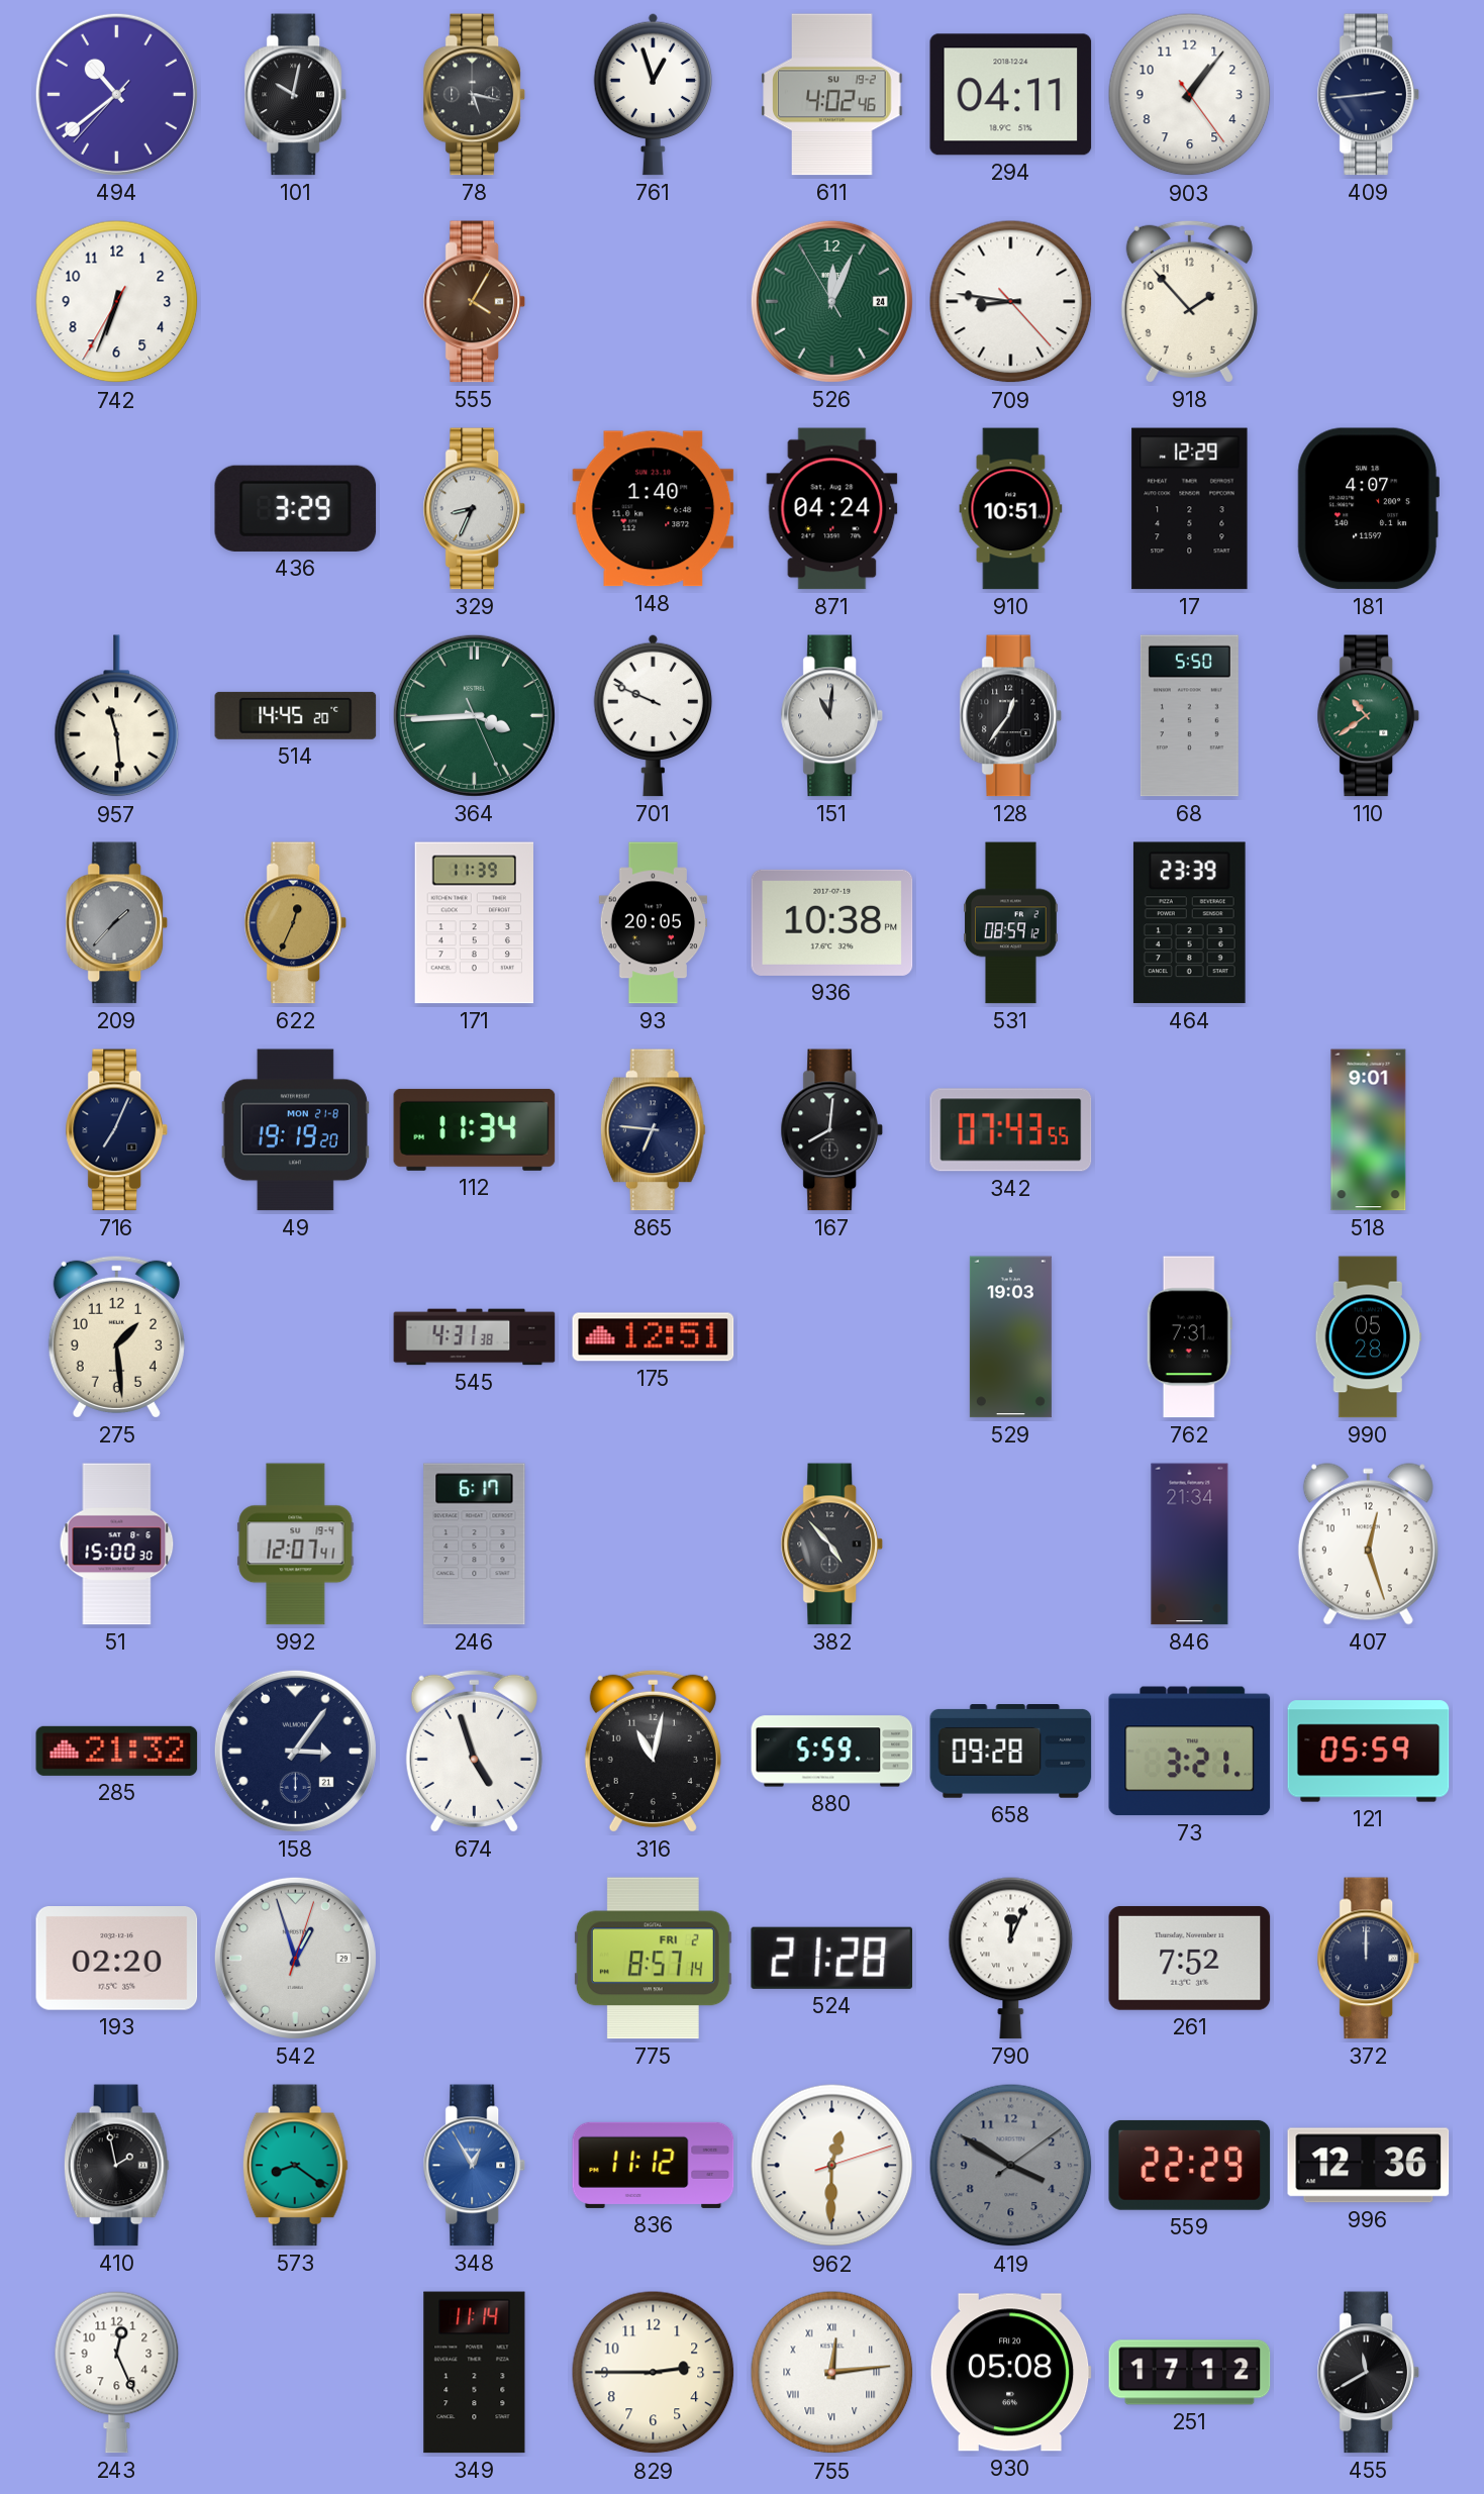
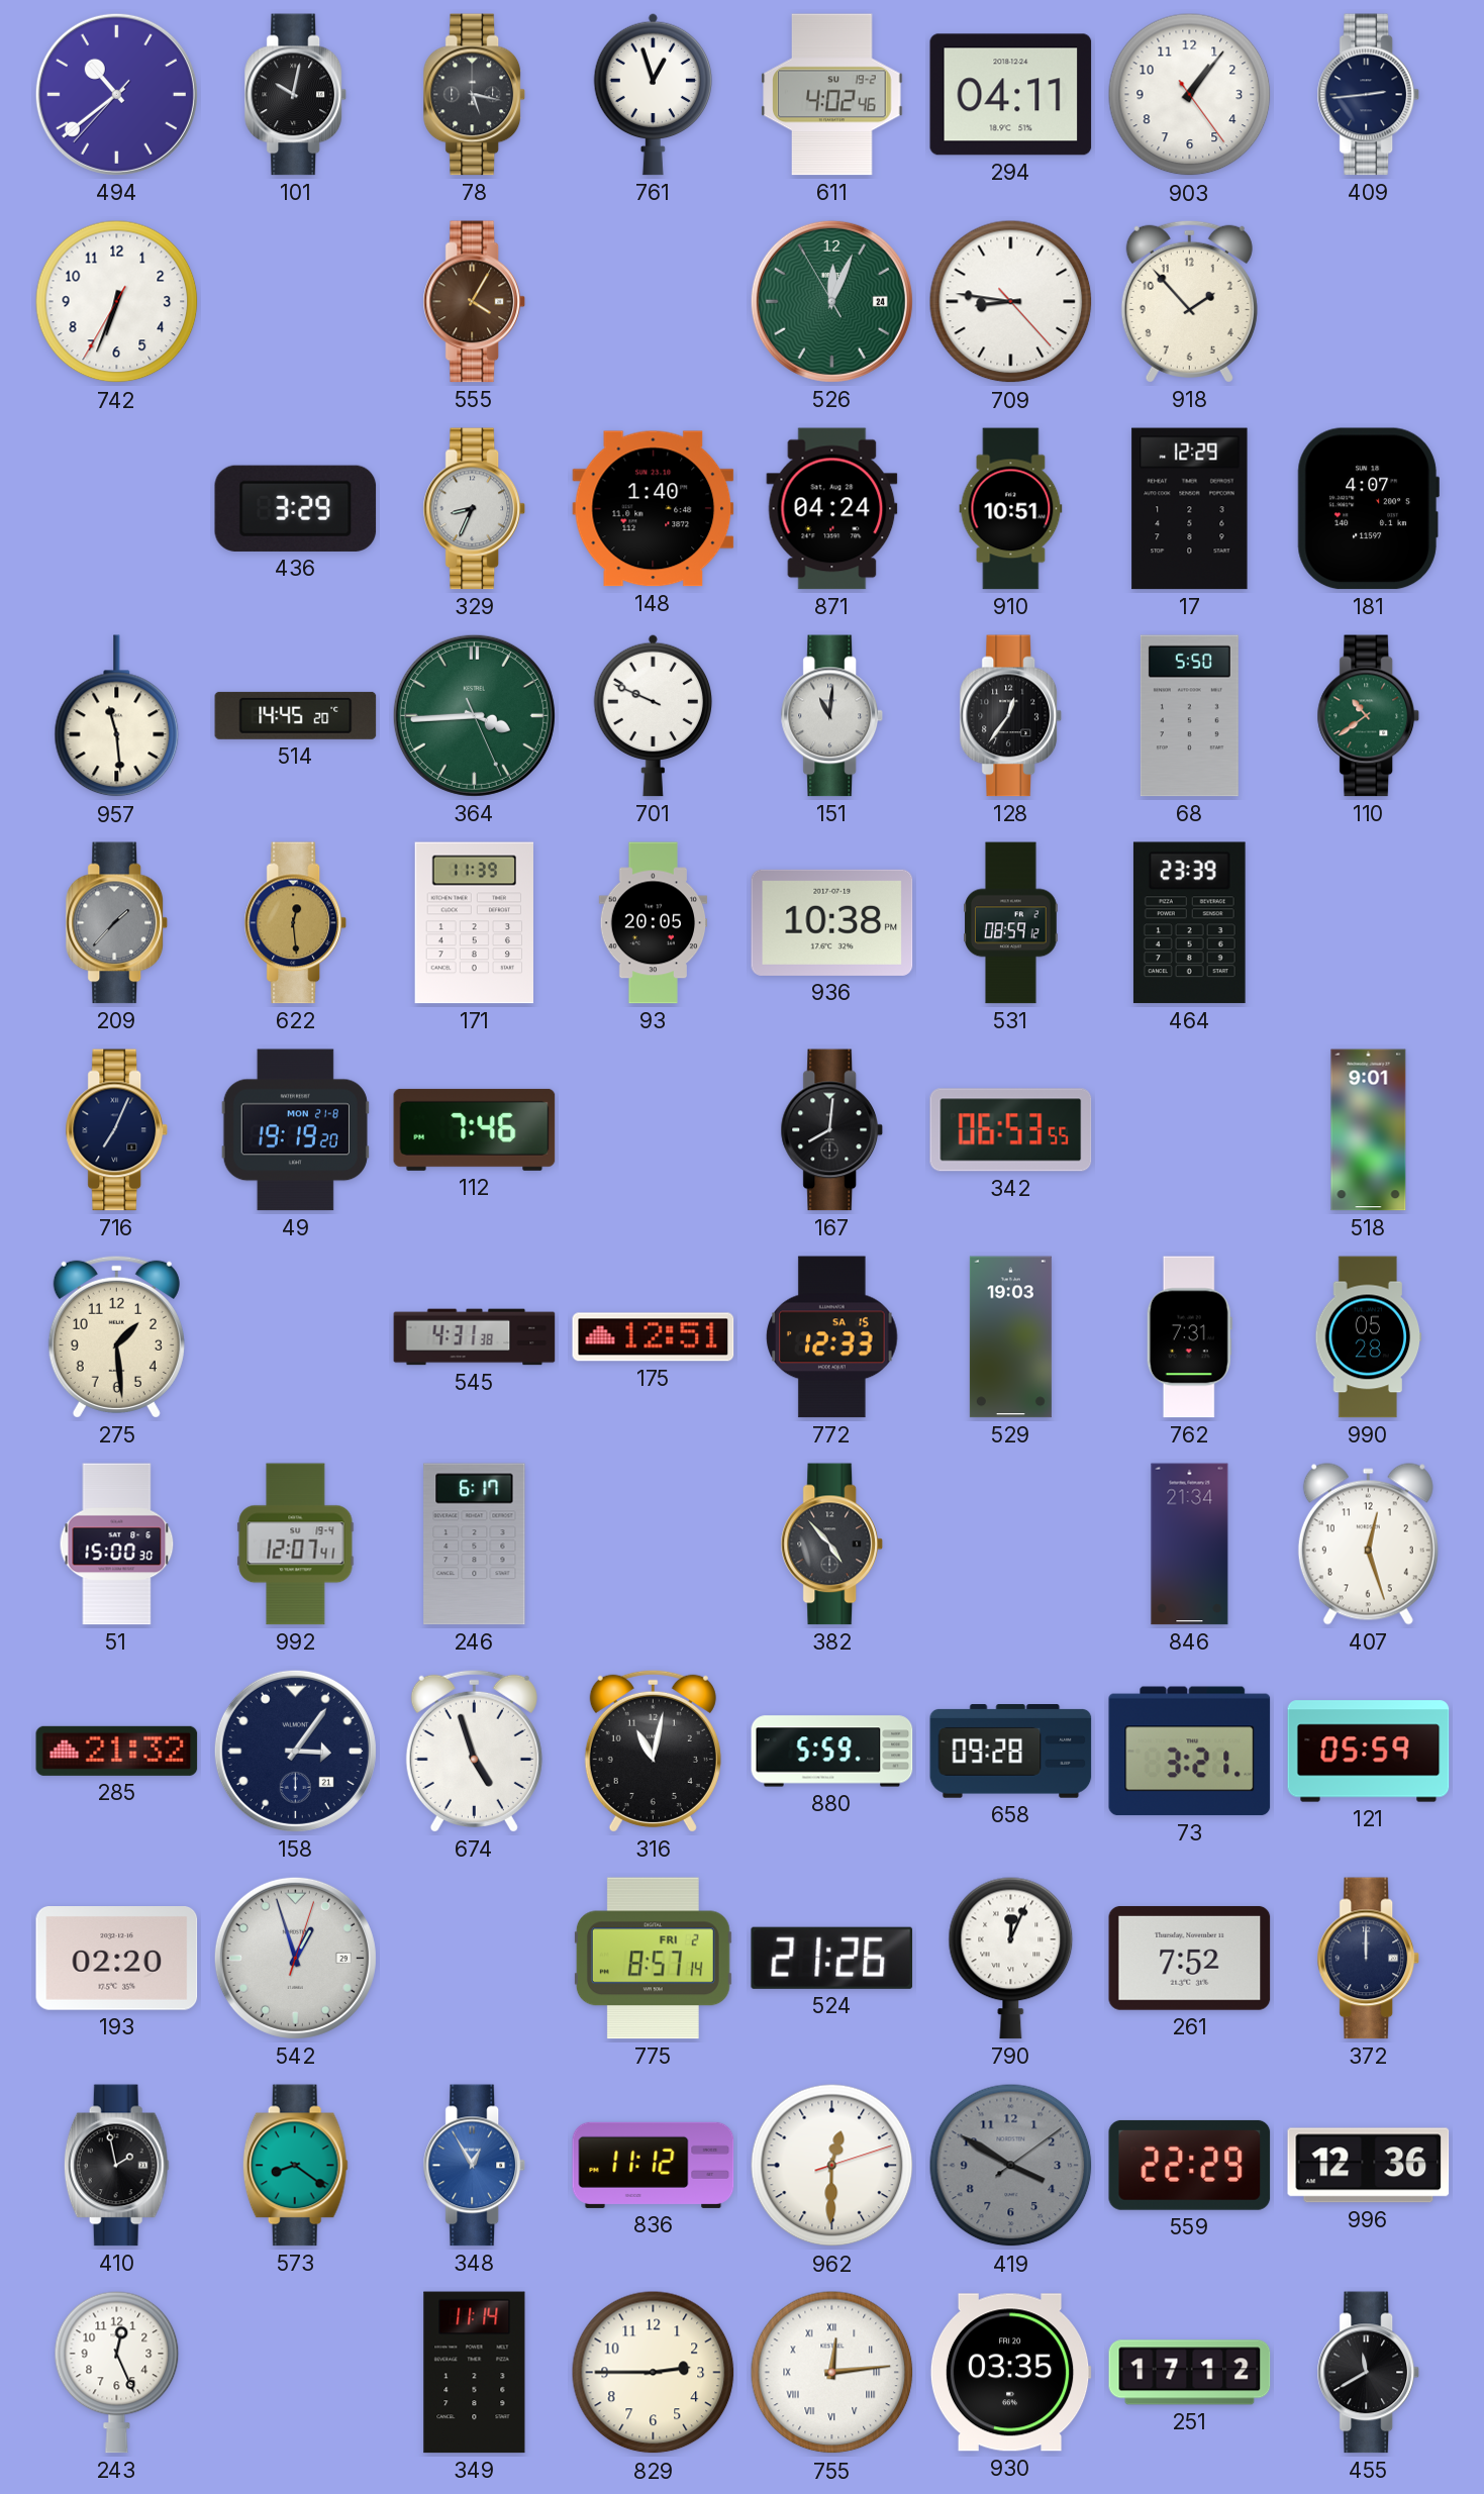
622: 12:34 -> 12:29
112: 11:34 -> 7:46
865: 6:46 -> none
342: 07:43 -> 06:53
772: none -> 12:33
524: 21:28 -> 21:26
930: 05:08 -> 03:35
